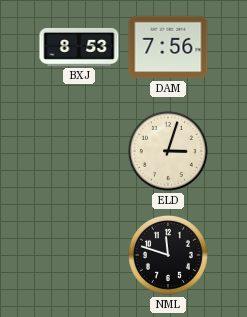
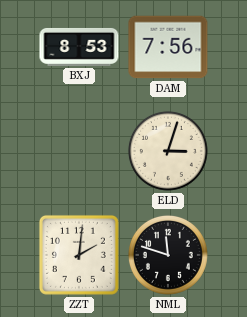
ZZT: none -> 2:01
